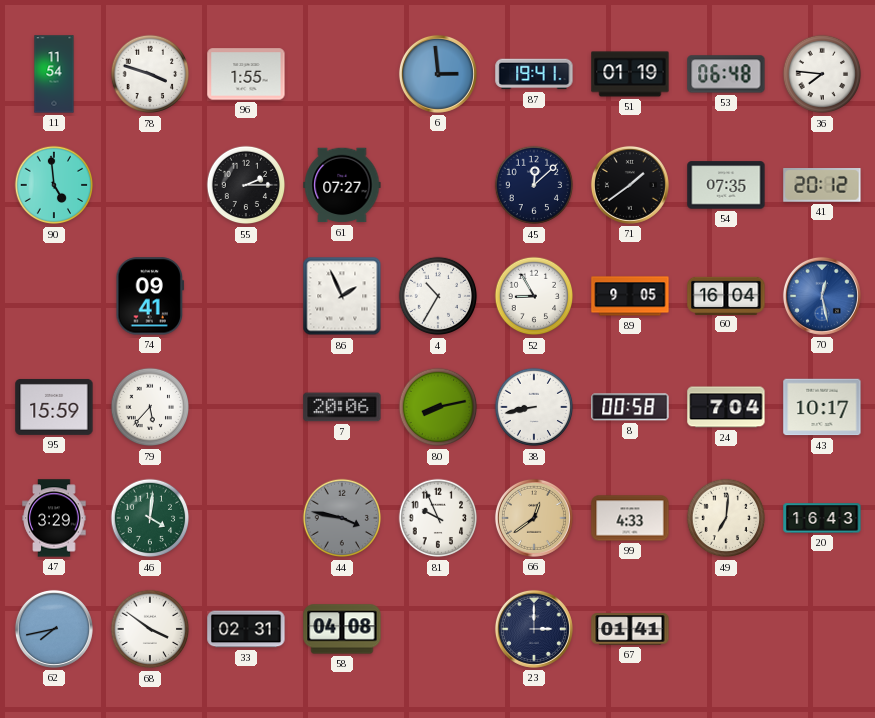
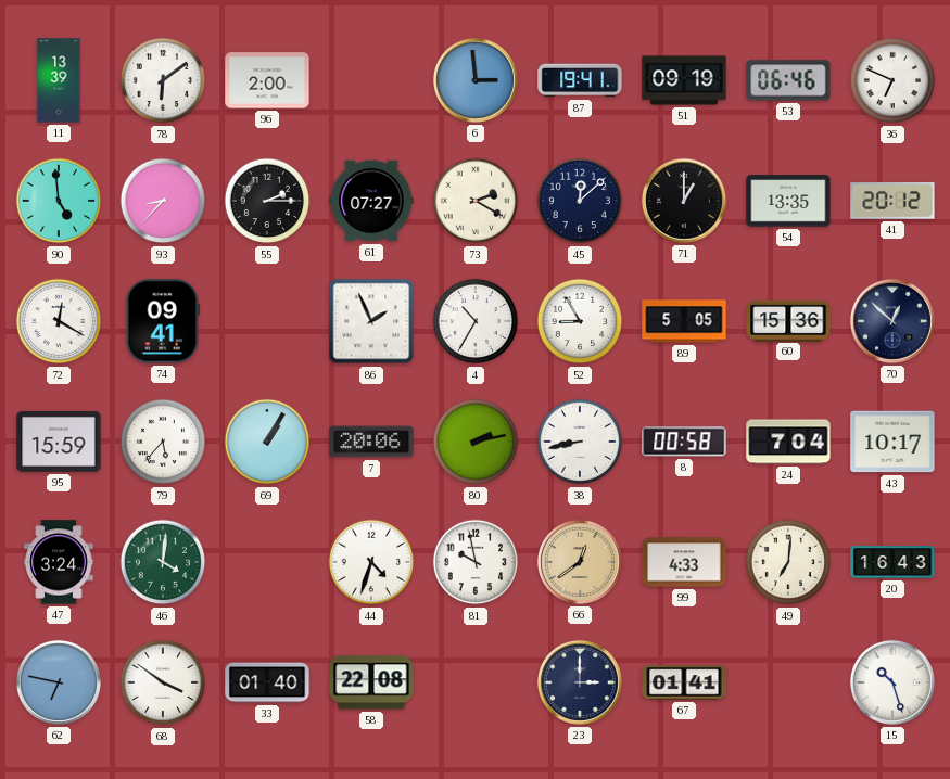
11: 11:54 -> 13:39
78: 3:48 -> 6:09
96: 1:55 -> 2:00
51: 01:19 -> 09:19
53: 06:48 -> 06:46
36: 7:46 -> 6:49
93: none -> 8:37
73: none -> 2:20
71: 1:39 -> 1:00
54: 07:35 -> 13:35
72: none -> 12:20
89: 9:05 -> 5:05
60: 16:04 -> 15:36
70: 12:28 -> 12:52
70 dial: blue -> navy
69: none -> 1:05
80: 8:13 -> 2:13
47: 3:29 -> 3:24
44: 3:47 -> 4:33
44 dial: grey -> white
81: 9:56 -> 9:58
62: 7:43 -> 6:47
33: 02:31 -> 01:40
58: 04:08 -> 22:08
15: none -> 10:27
